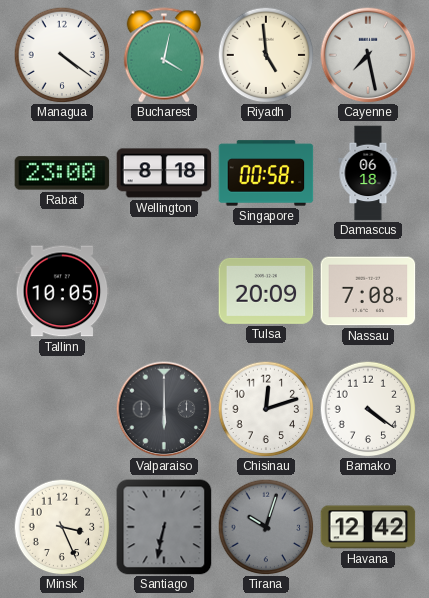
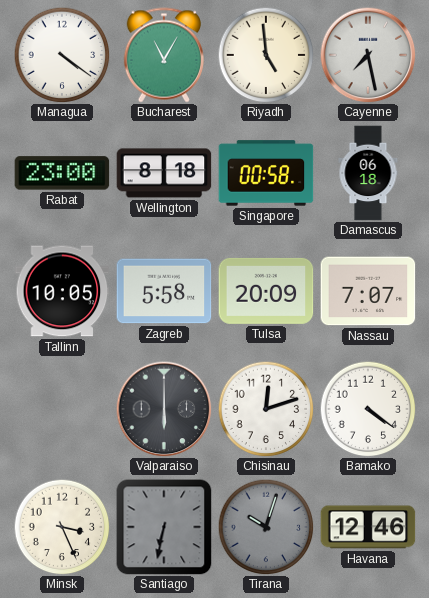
Bucharest: 4:02 -> 11:05
Zagreb: none -> 5:58
Nassau: 7:08 -> 7:07
Havana: 12:42 -> 12:46
